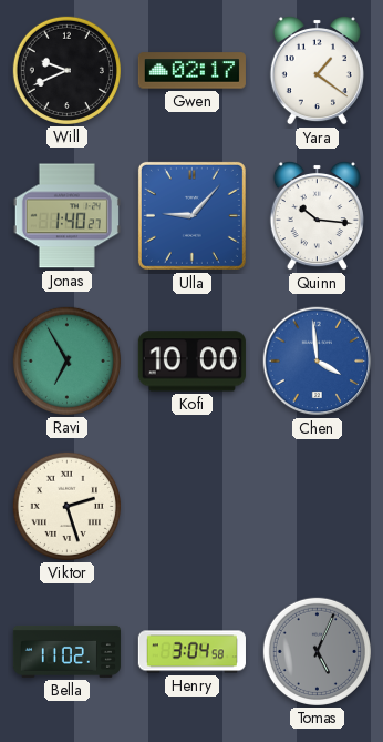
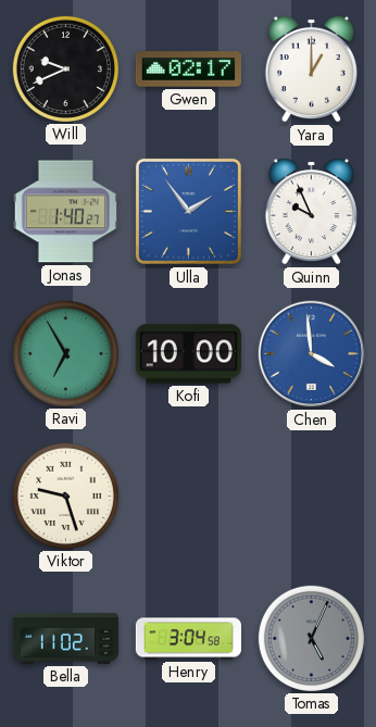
Yara: 1:21 -> 1:00
Ulla: 9:07 -> 1:54
Quinn: 10:16 -> 9:56
Viktor: 2:27 -> 9:27
